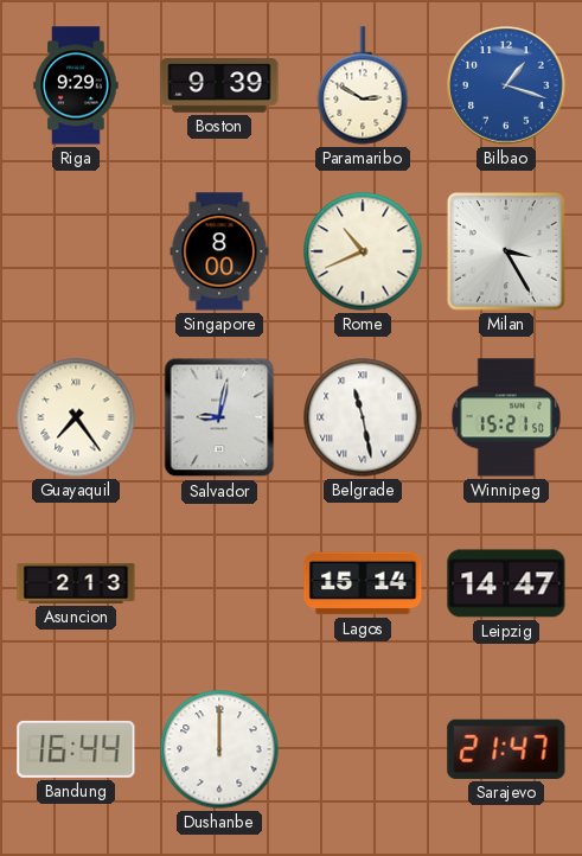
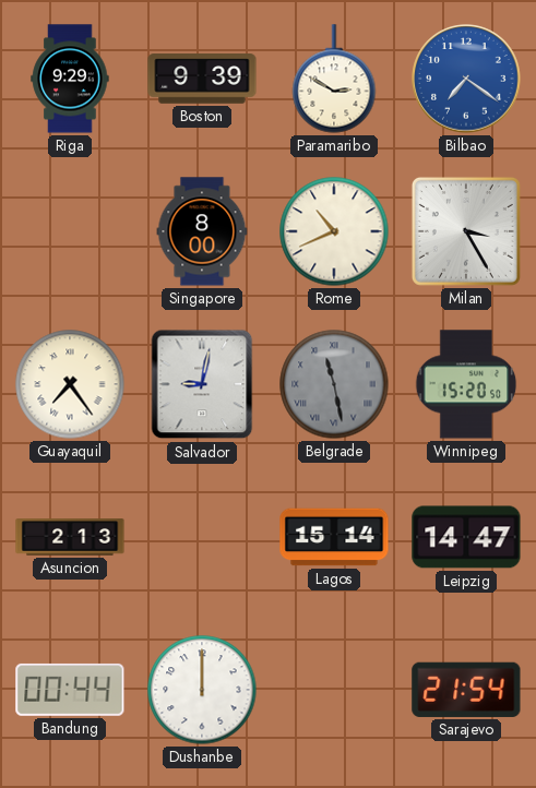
Bilbao: 1:18 -> 7:21
Belgrade dial: white -> grey
Winnipeg: 15:21 -> 15:20
Bandung: 16:44 -> 00:44
Sarajevo: 21:47 -> 21:54
